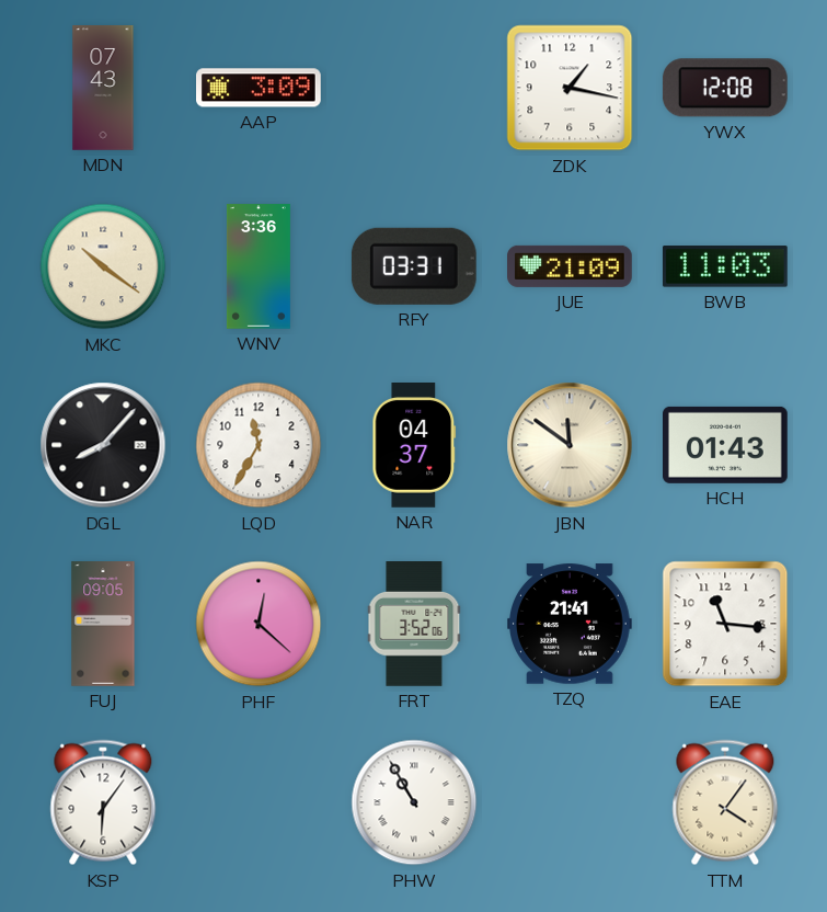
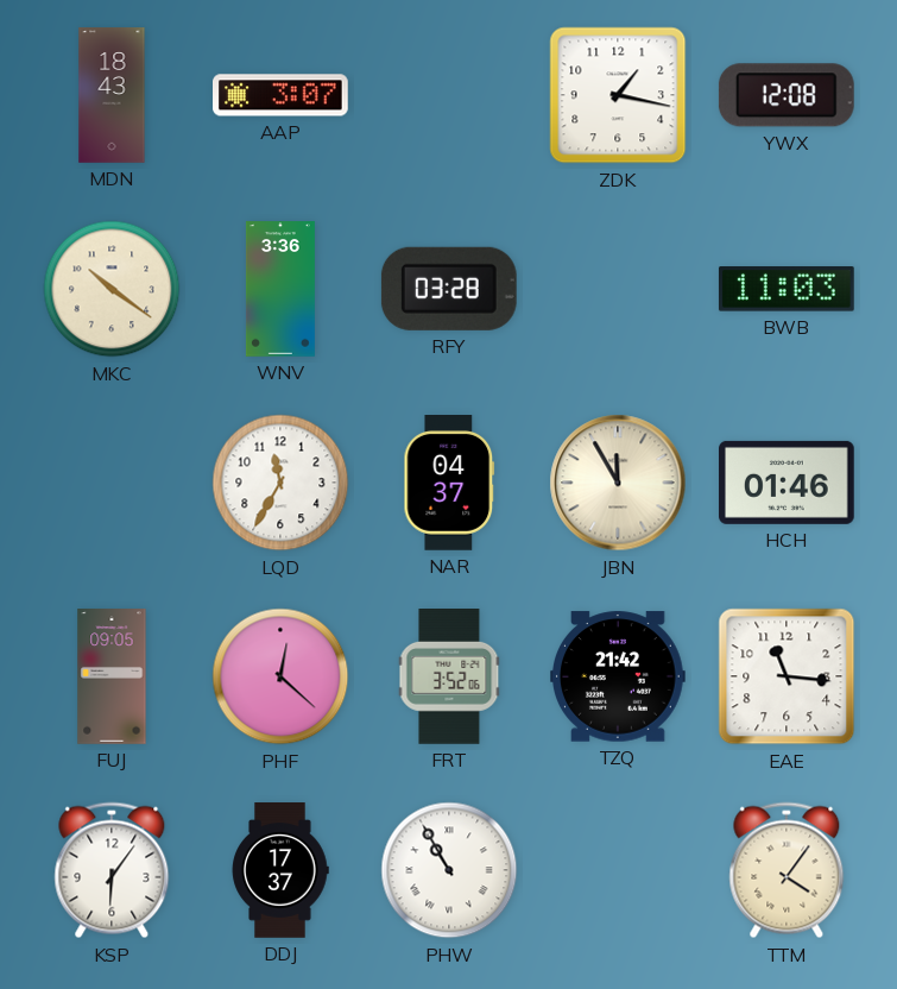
MDN: 07:43 -> 18:43
AAP: 3:09 -> 3:07
RFY: 03:31 -> 03:28
JUE: 21:09 -> none
DGL: 8:07 -> none
JBN: 11:51 -> 11:55
HCH: 01:43 -> 01:46
TZQ: 21:41 -> 21:42
DDJ: none -> 17:37
